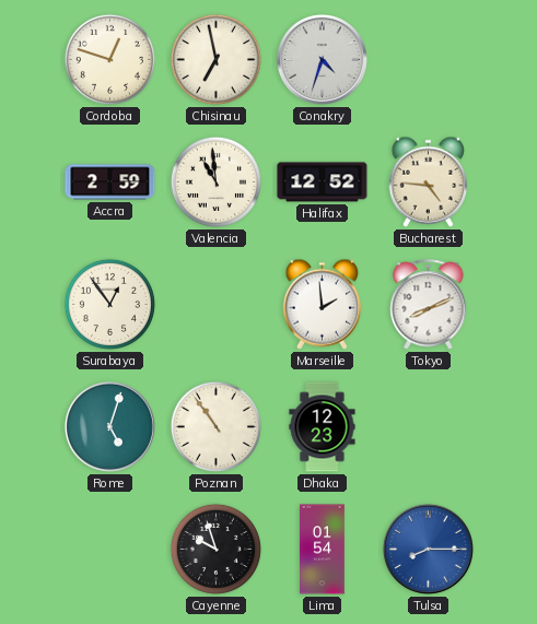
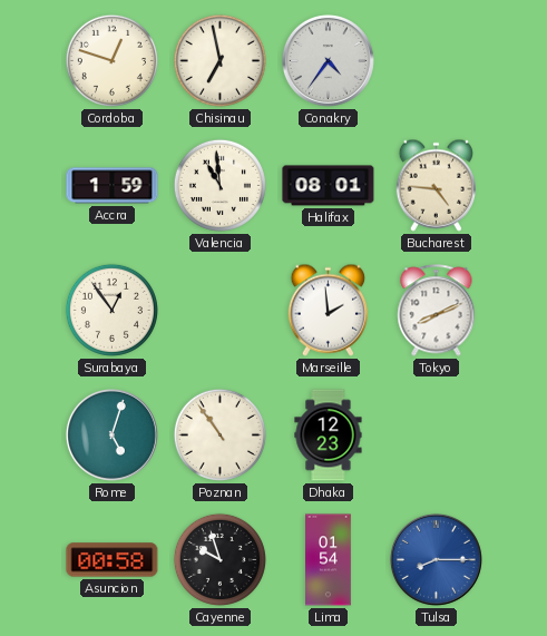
Conakry: 4:33 -> 4:36
Accra: 2:59 -> 1:59
Halifax: 12:52 -> 08:01
Asuncion: none -> 00:58
